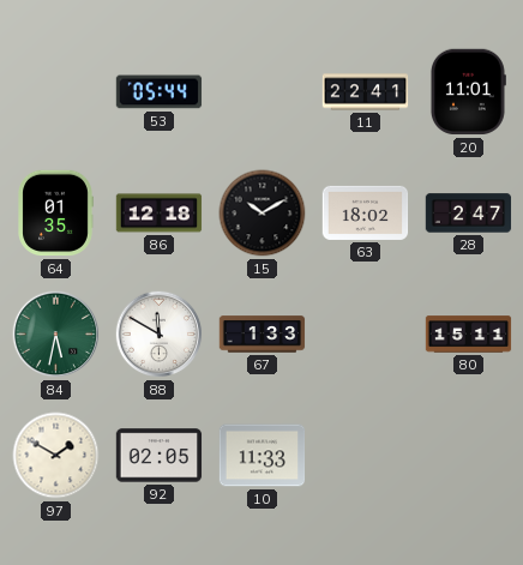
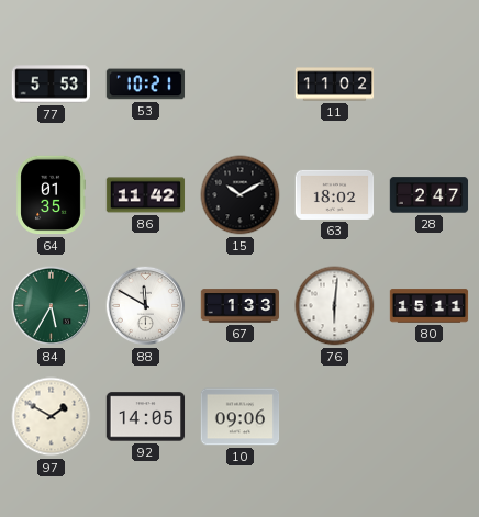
77: none -> 5:53
53: 05:44 -> 10:21
11: 22:41 -> 11:02
20: 11:01 -> none
86: 12:18 -> 11:42
84: 5:32 -> 5:35
76: none -> 6:01
92: 02:05 -> 14:05
10: 11:33 -> 09:06
